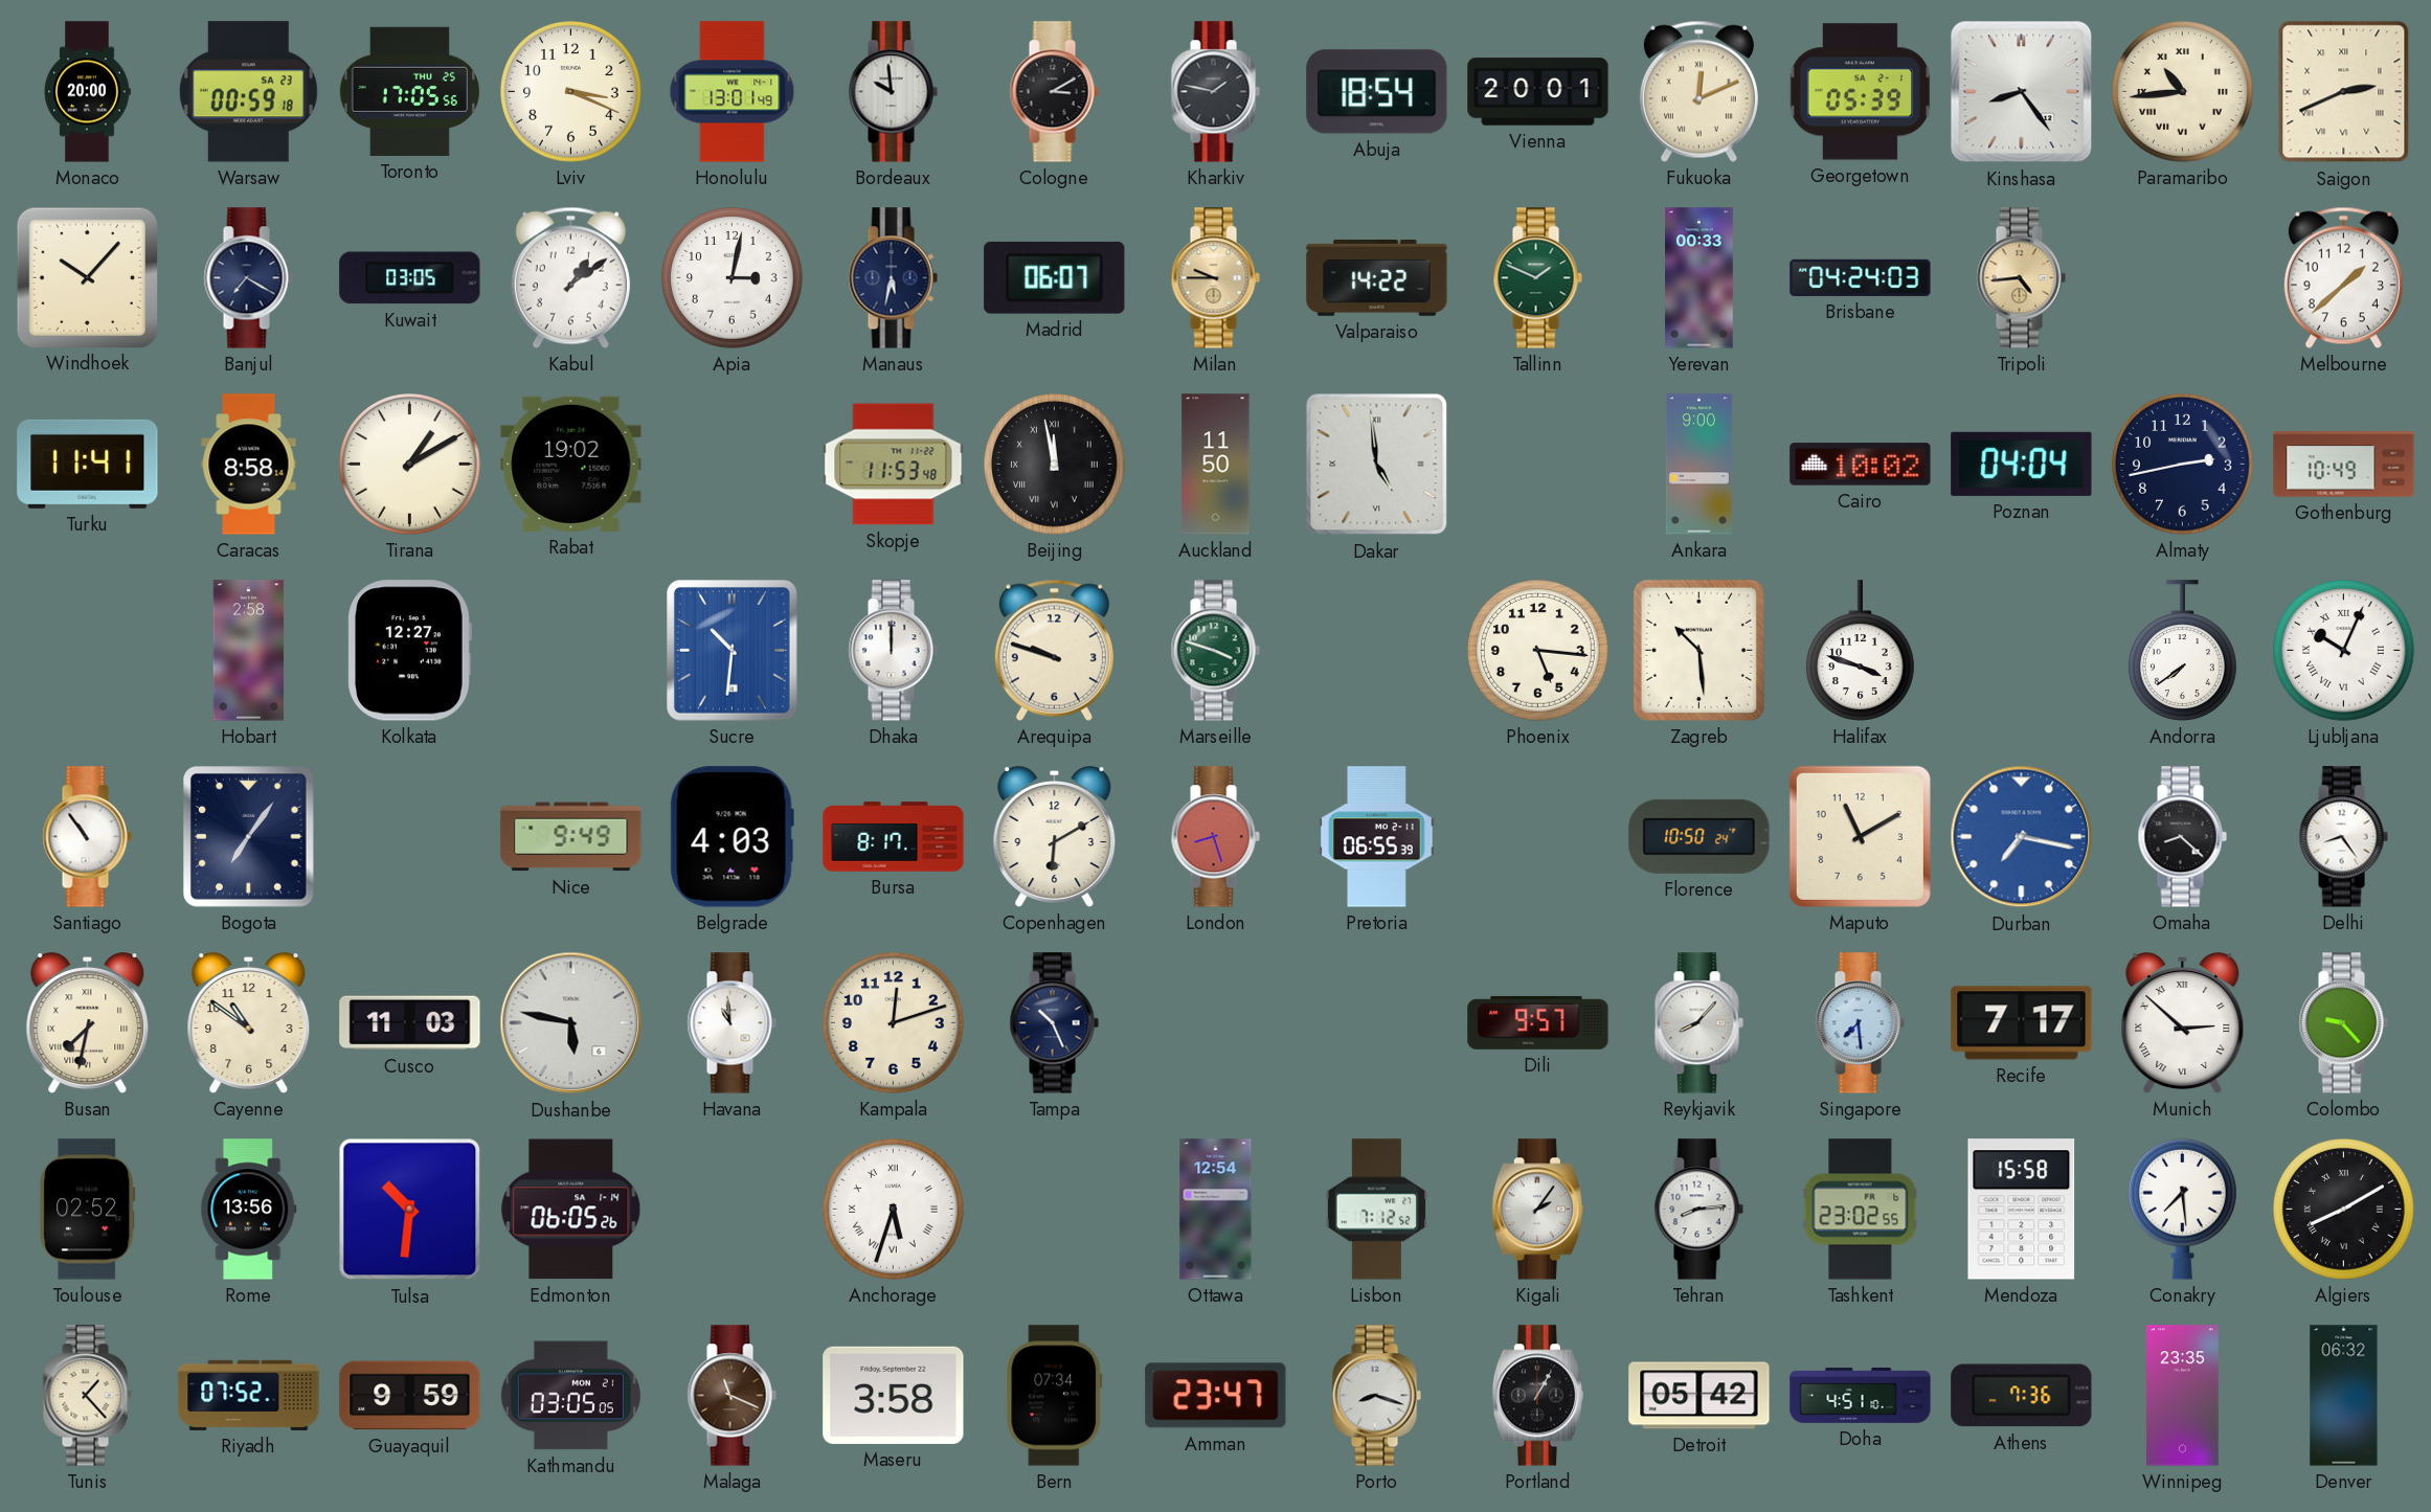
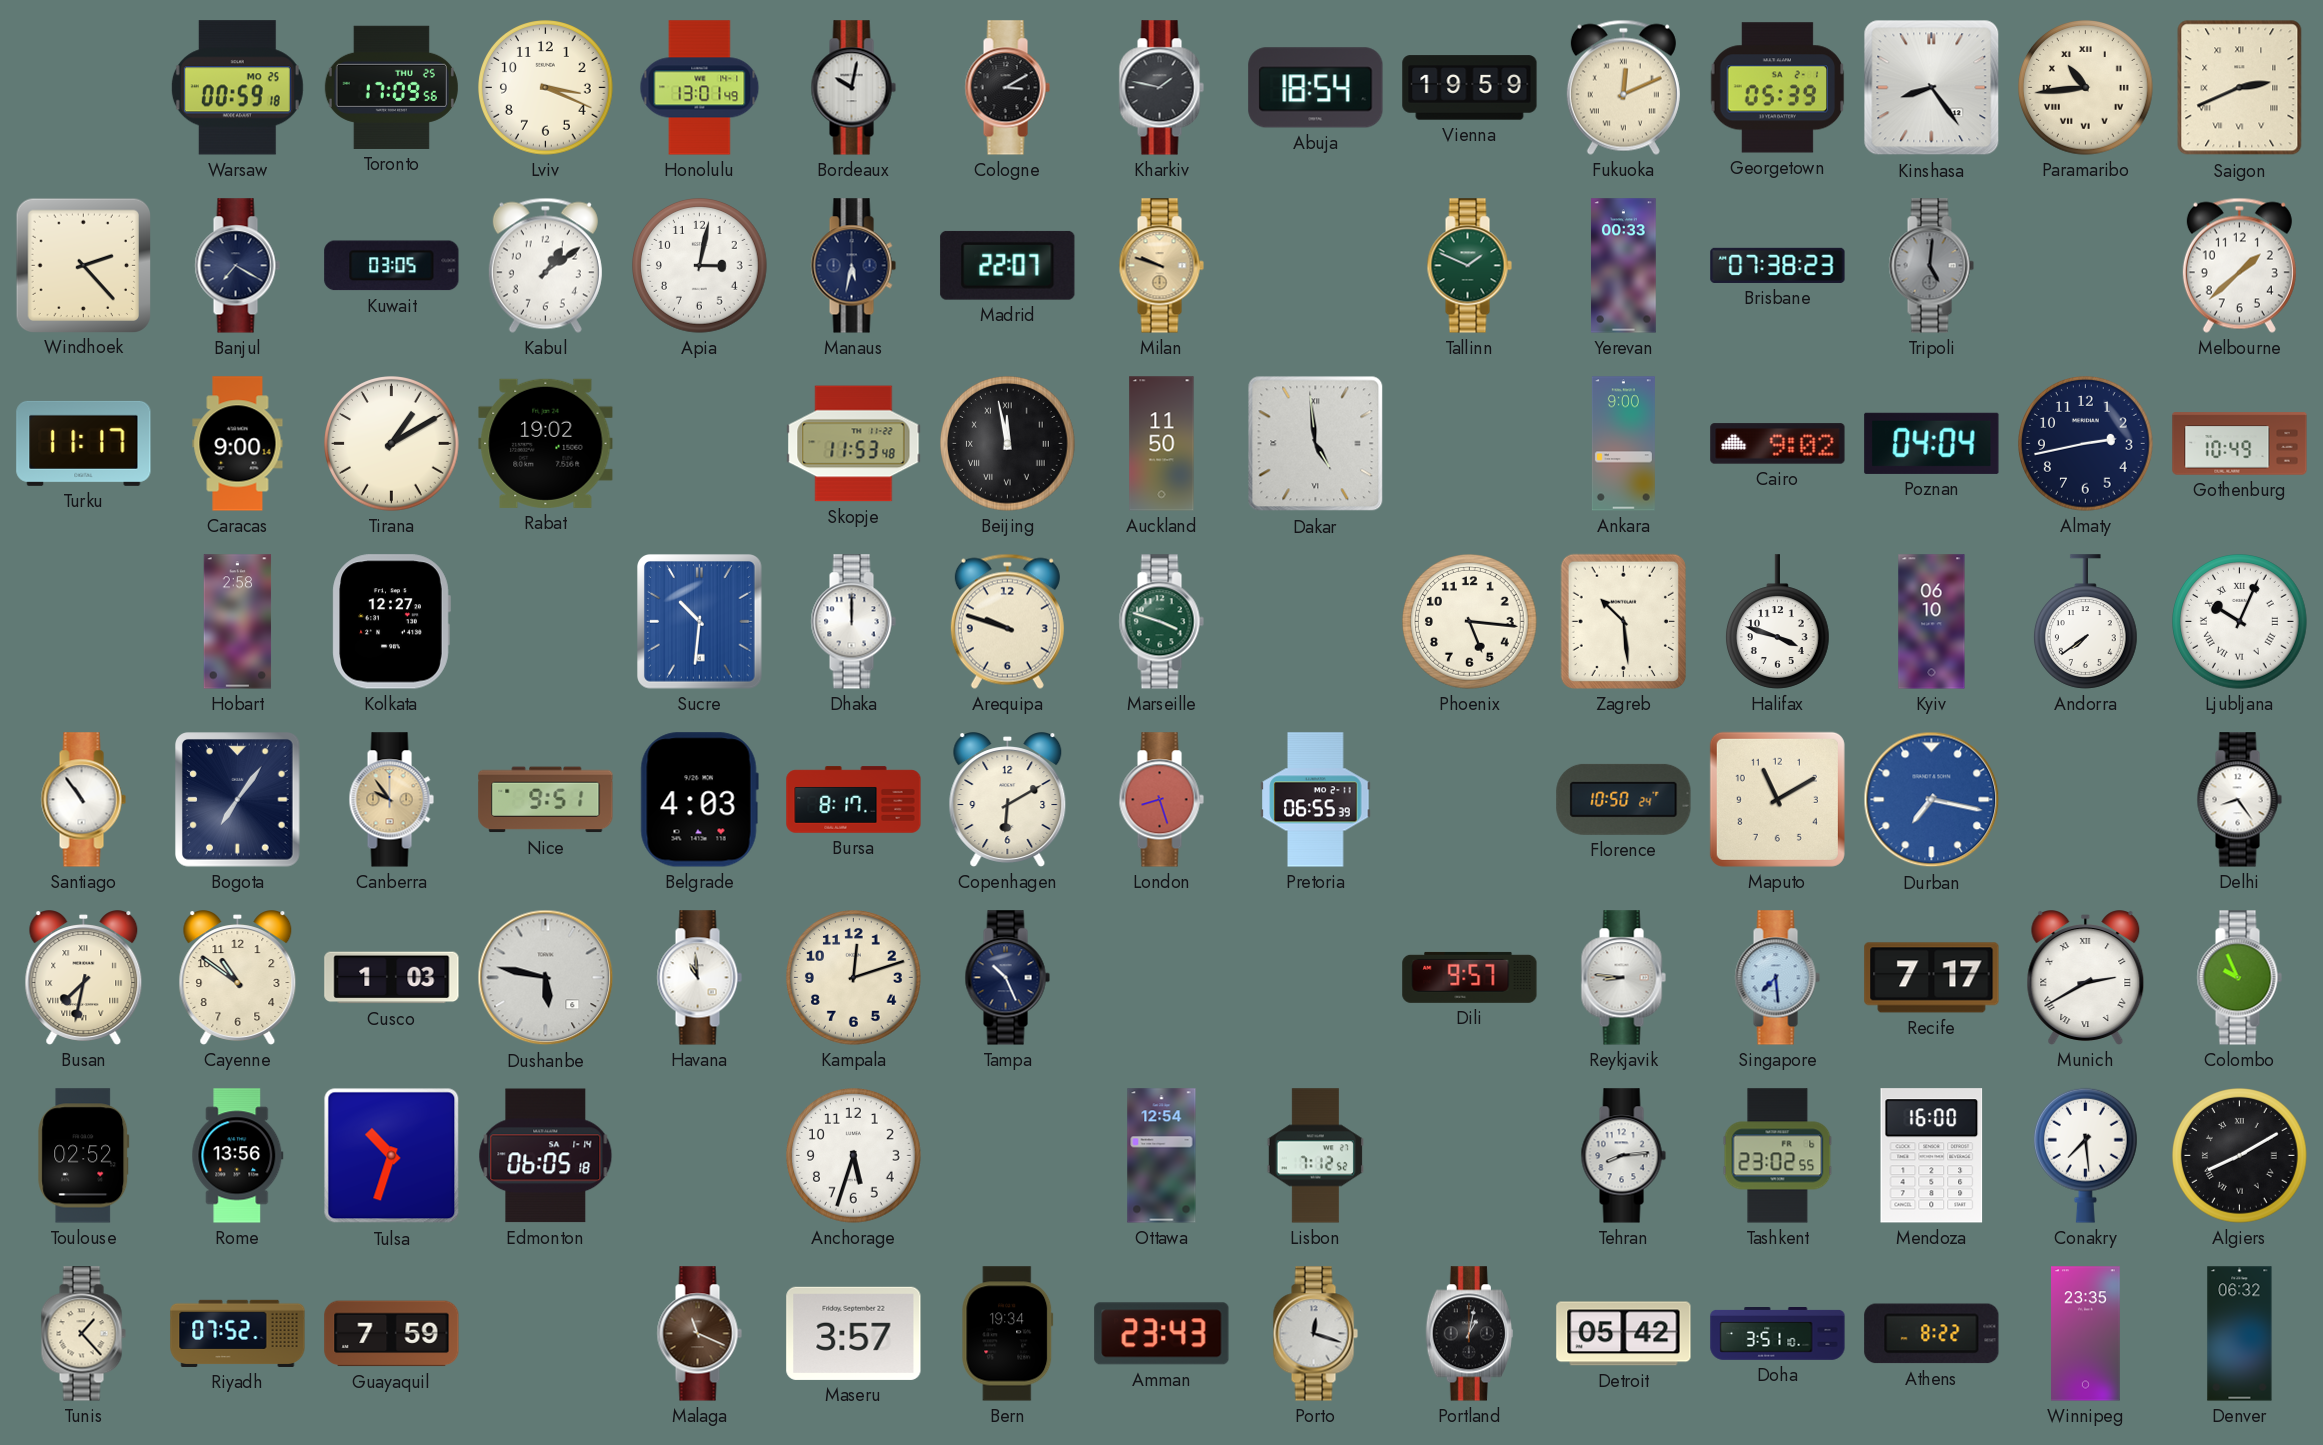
Monaco: 20:00 -> none
Warsaw date: SA 23 -> MO 25
Toronto: 17:05 -> 17:09
Bordeaux: 9:59 -> 10:02
Vienna: 20:01 -> 19:59
Windhoek: 10:07 -> 2:23
Madrid: 06:07 -> 22:07
Milan: 9:45 -> 9:48
Valparaiso: 14:22 -> none
Brisbane: 04:24 -> 07:38
Tripoli: 4:44 -> 5:01
Tripoli dial: champagne -> grey
Turku: 11:41 -> 11:17
Caracas: 8:58 -> 9:00
Cairo: 10:02 -> 9:02
Kyiv: none -> 06:10
Canberra: none -> 9:54
Nice: 9:49 -> 9:51
Omaha: 8:22 -> none
Cusco: 11:03 -> 1:03
Reykjavik: 8:07 -> 8:46
Munich: 2:52 -> 2:40
Colombo: 9:23 -> 9:56
Tulsa: 10:31 -> 10:33
Edmonton: 06:05:26 -> 06:05:18
Anchorage numerals: Roman -> Arabic
Kigali: 2:06 -> none
Mendoza: 15:58 -> 16:00
Guayaquil: 9:59 -> 7:59
Kathmandu: 03:05 -> none
Maseru: 3:58 -> 3:57
Bern: 07:34 -> 19:34
Amman: 23:47 -> 23:43
Porto: 8:18 -> 12:18
Portland: 1:05 -> 1:02
Doha: 4:51 -> 3:51
Athens: 7:36 -> 8:22
